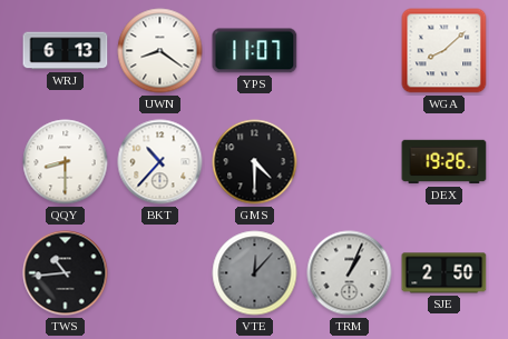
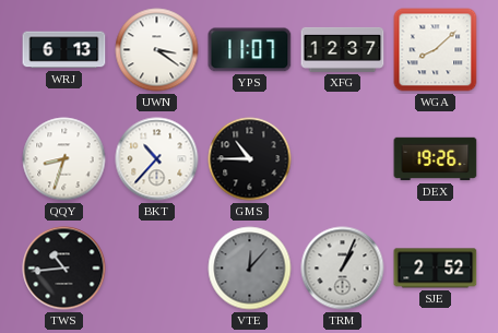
UWN: 8:21 -> 3:21
XFG: none -> 12:37
QQY: 8:30 -> 8:33
GMS: 4:30 -> 10:45
SJE: 2:50 -> 2:52
